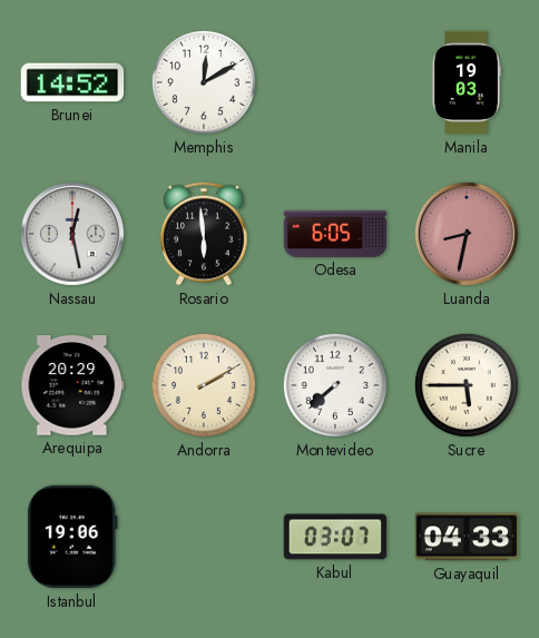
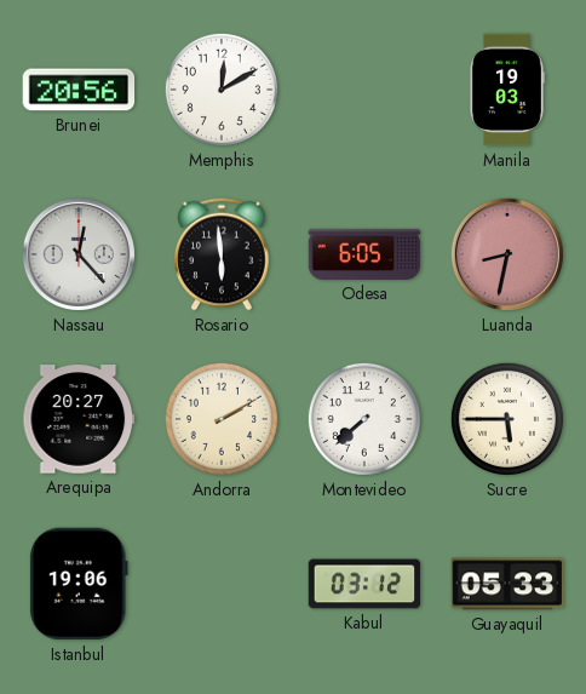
Brunei: 14:52 -> 20:56
Nassau: 12:28 -> 12:23
Arequipa: 20:29 -> 20:27
Kabul: 03:07 -> 03:12
Guayaquil: 04:33 -> 05:33
